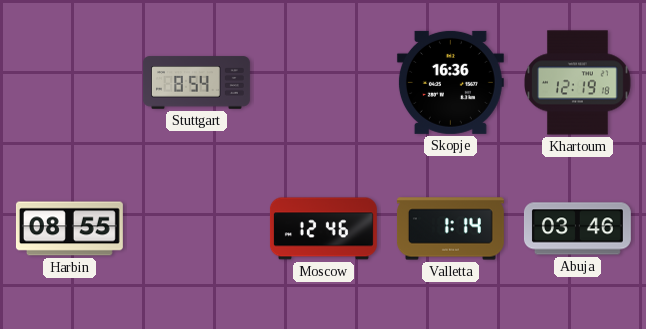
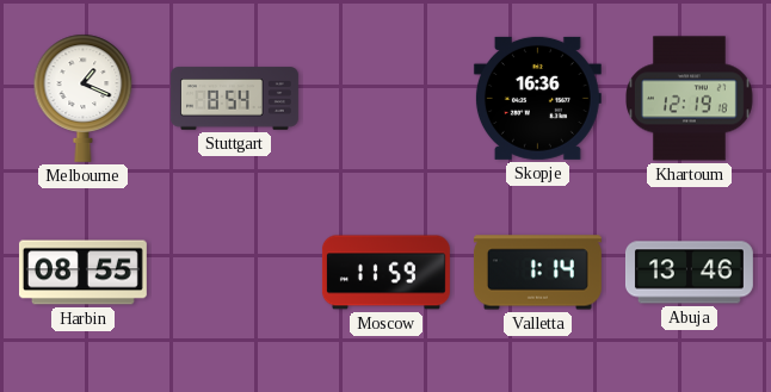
Melbourne: none -> 1:19
Moscow: 12:46 -> 11:59
Abuja: 03:46 -> 13:46
